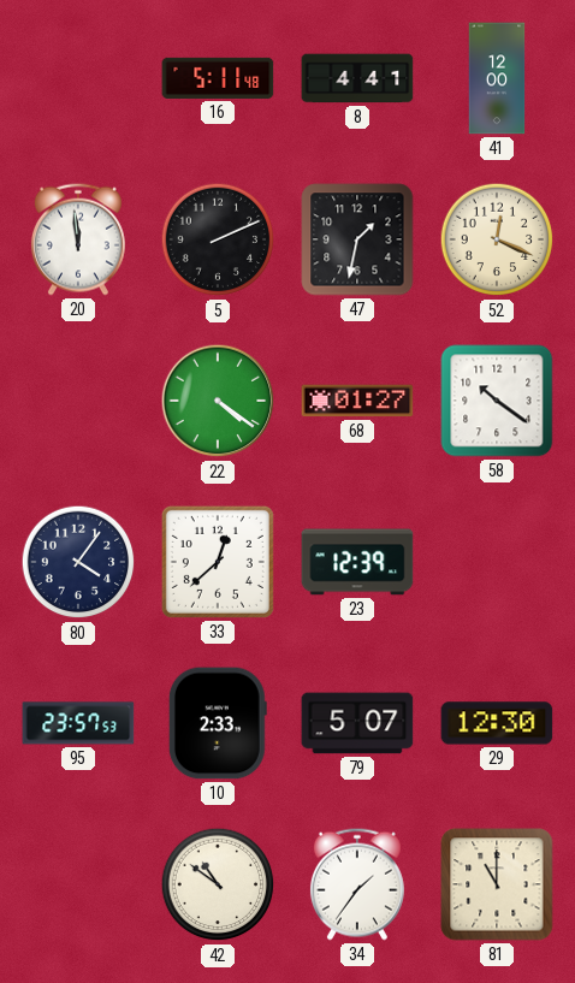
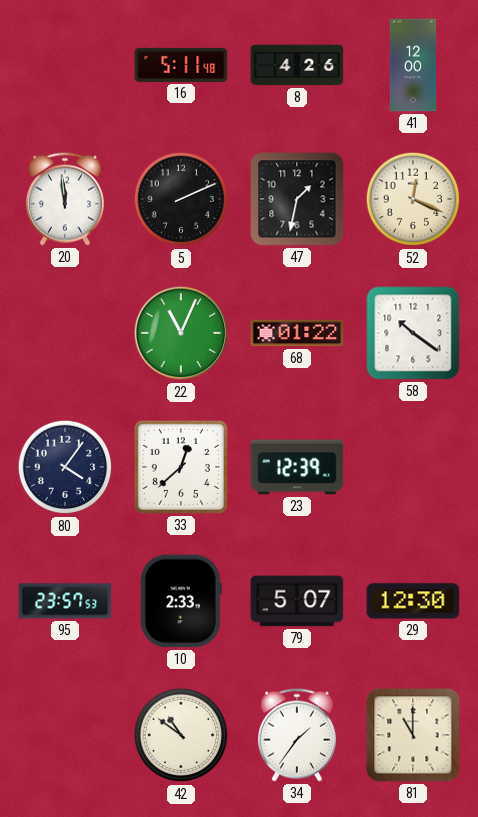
8: 4:41 -> 4:26
22: 4:21 -> 11:04
68: 01:27 -> 01:22
